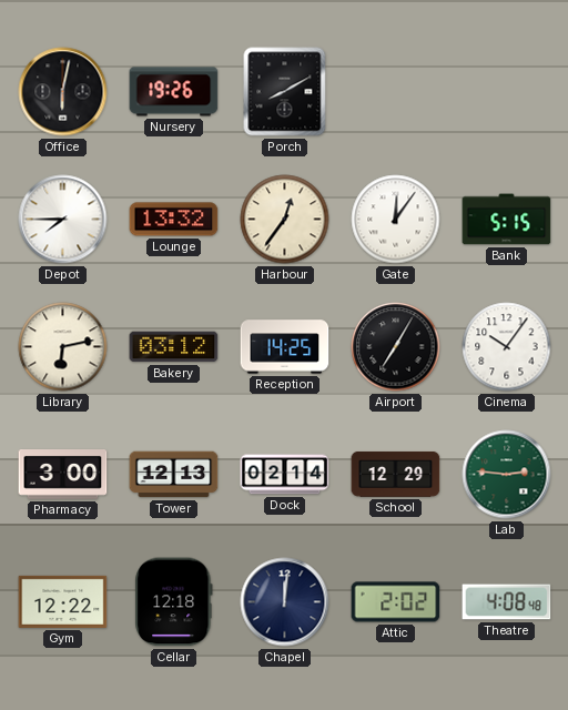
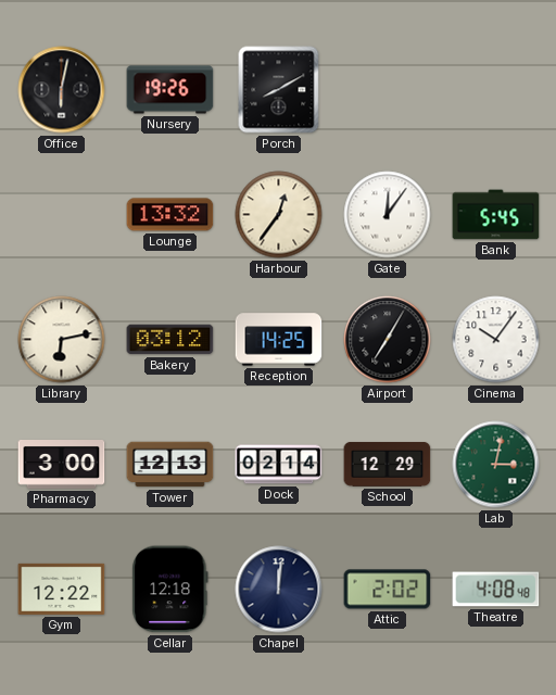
Depot: 7:45 -> none
Bank: 5:15 -> 5:45
Lab: 2:46 -> 3:02
